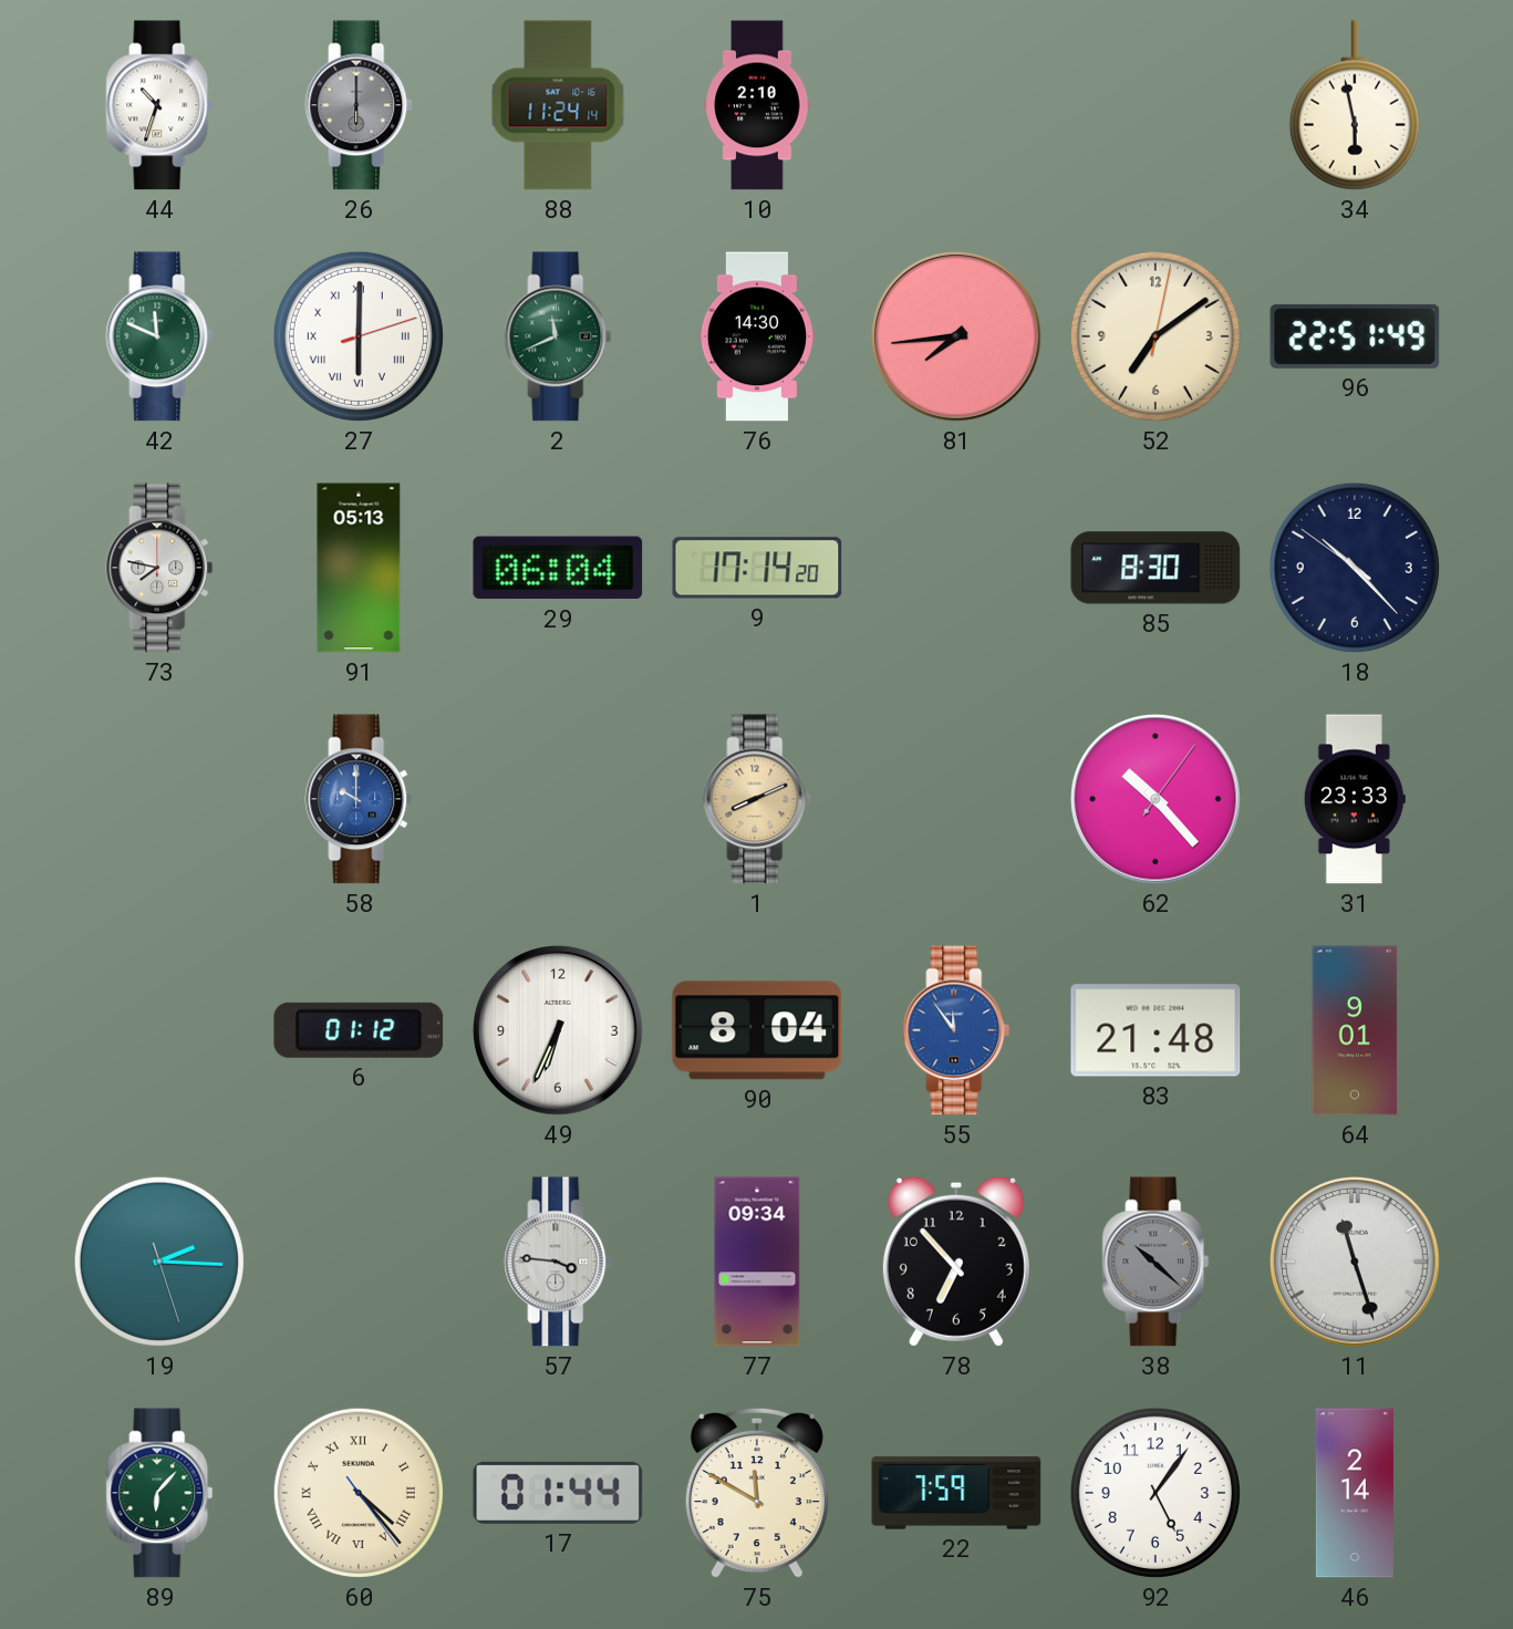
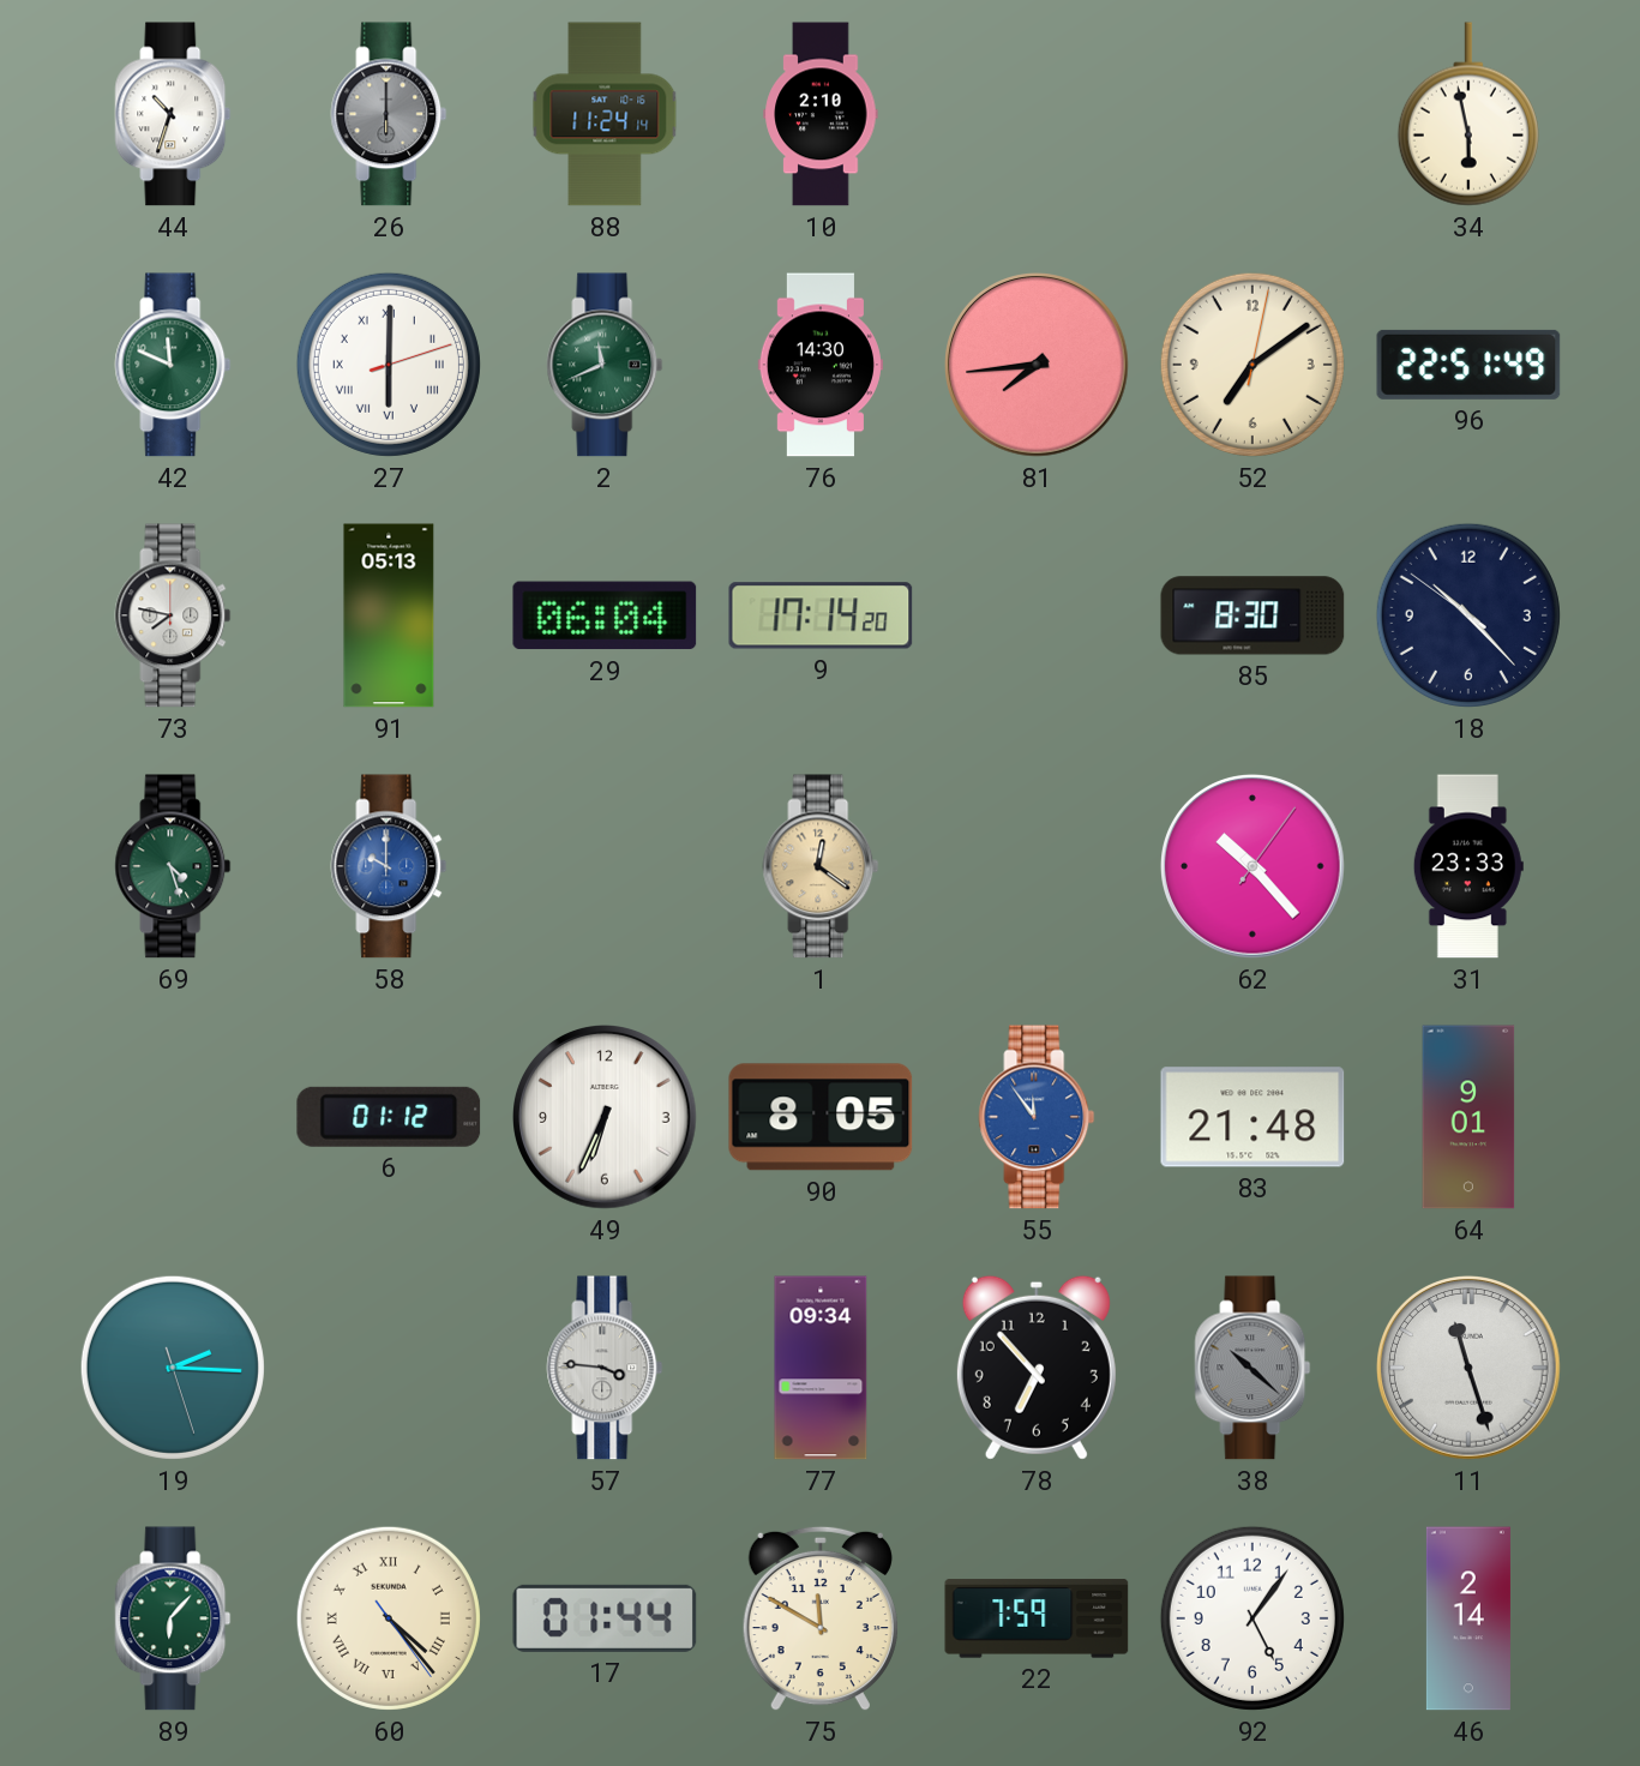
69: none -> 4:27
1: 8:11 -> 12:21
90: 8:04 -> 8:05
